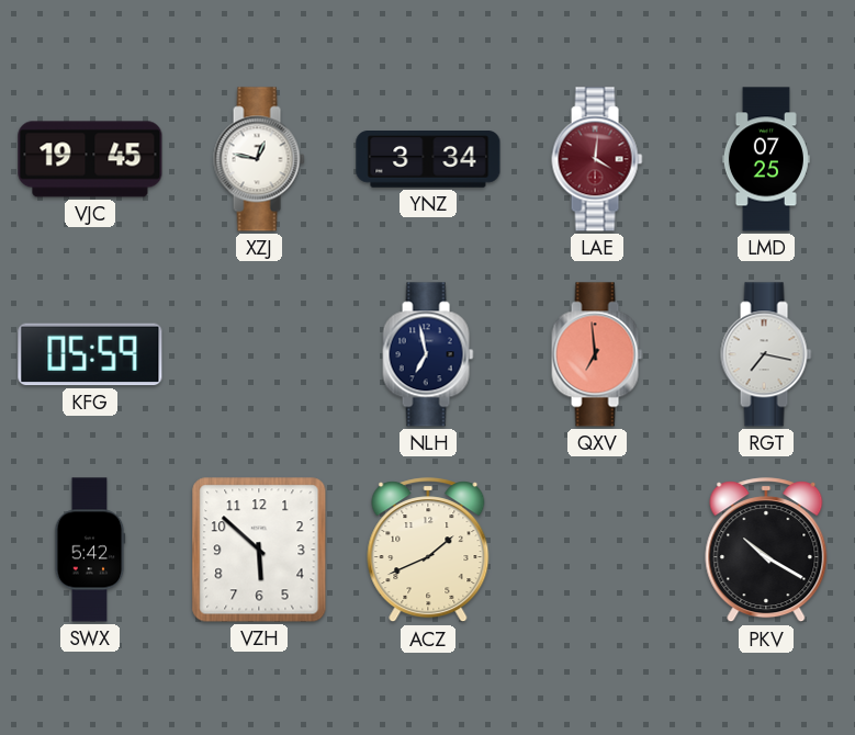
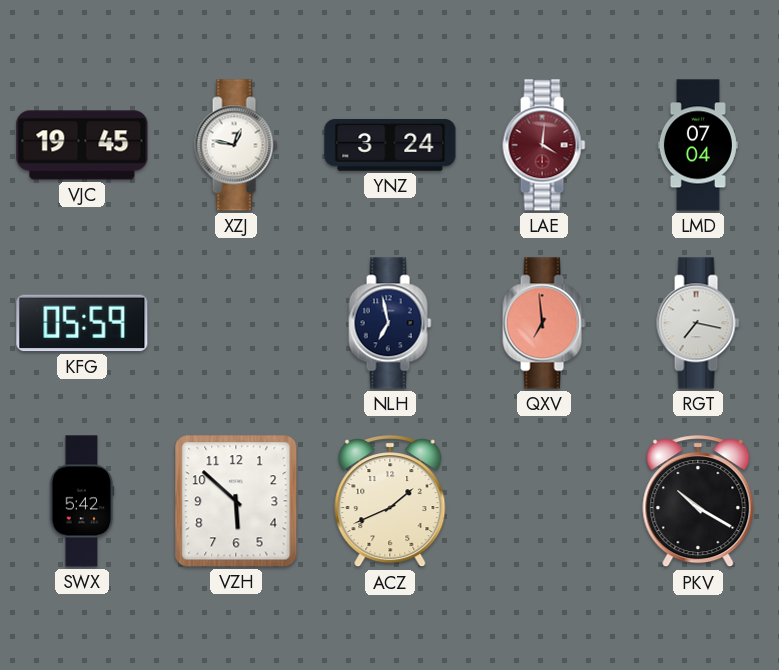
YNZ: 3:34 -> 3:24
LMD: 07:25 -> 07:04
